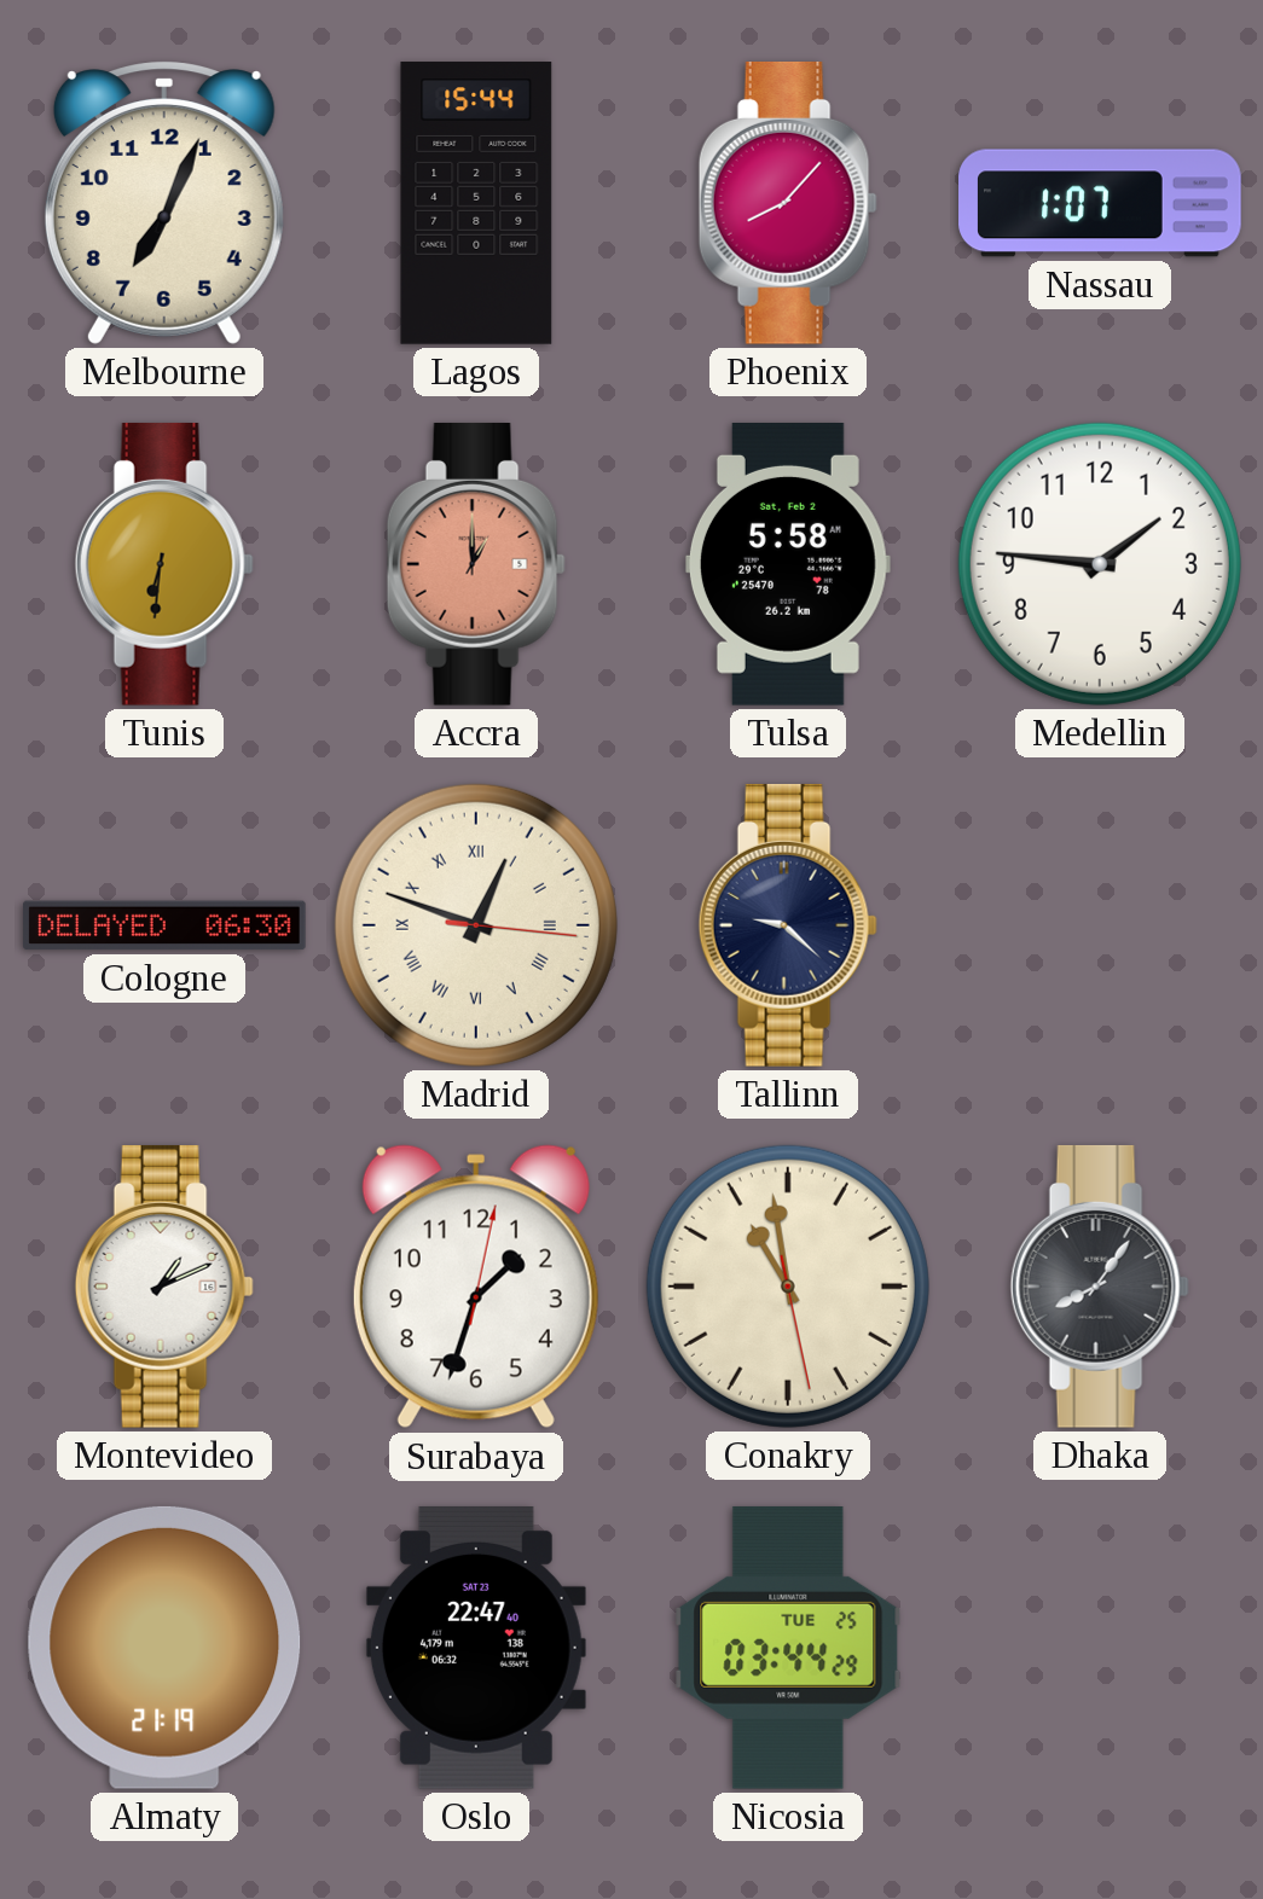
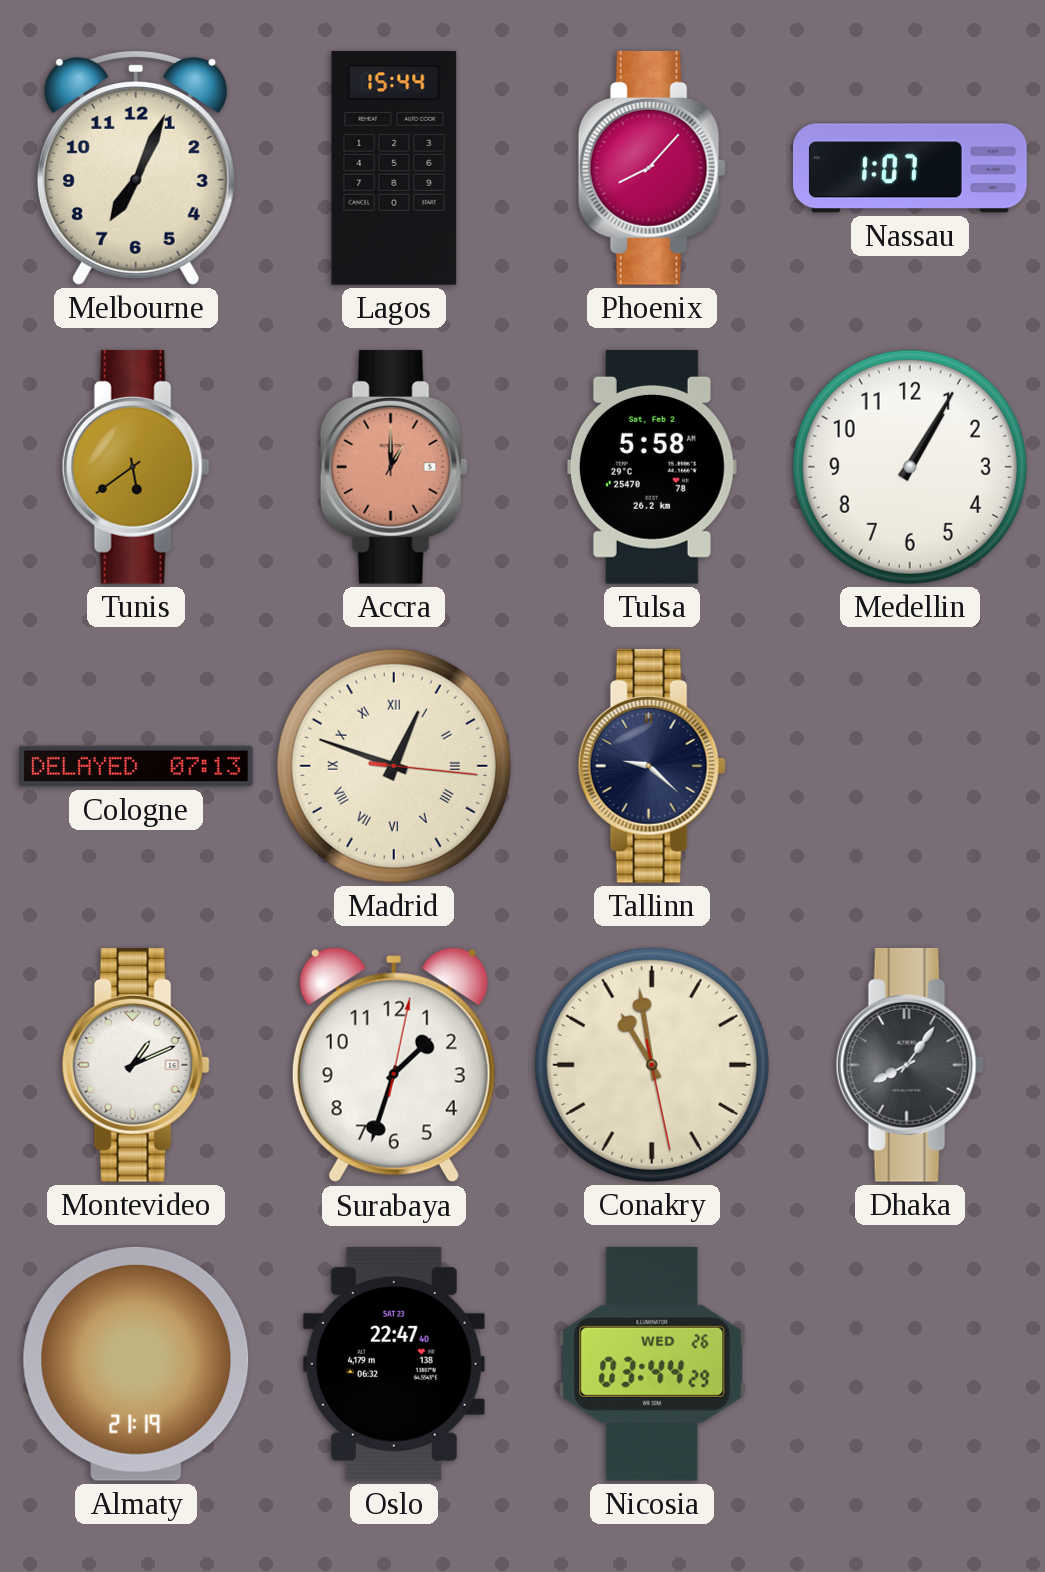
Tunis: 6:31 -> 5:39
Medellin: 1:46 -> 1:05
Cologne: 06:30 -> 07:13
Nicosia date: TUE 25 -> WED 26
